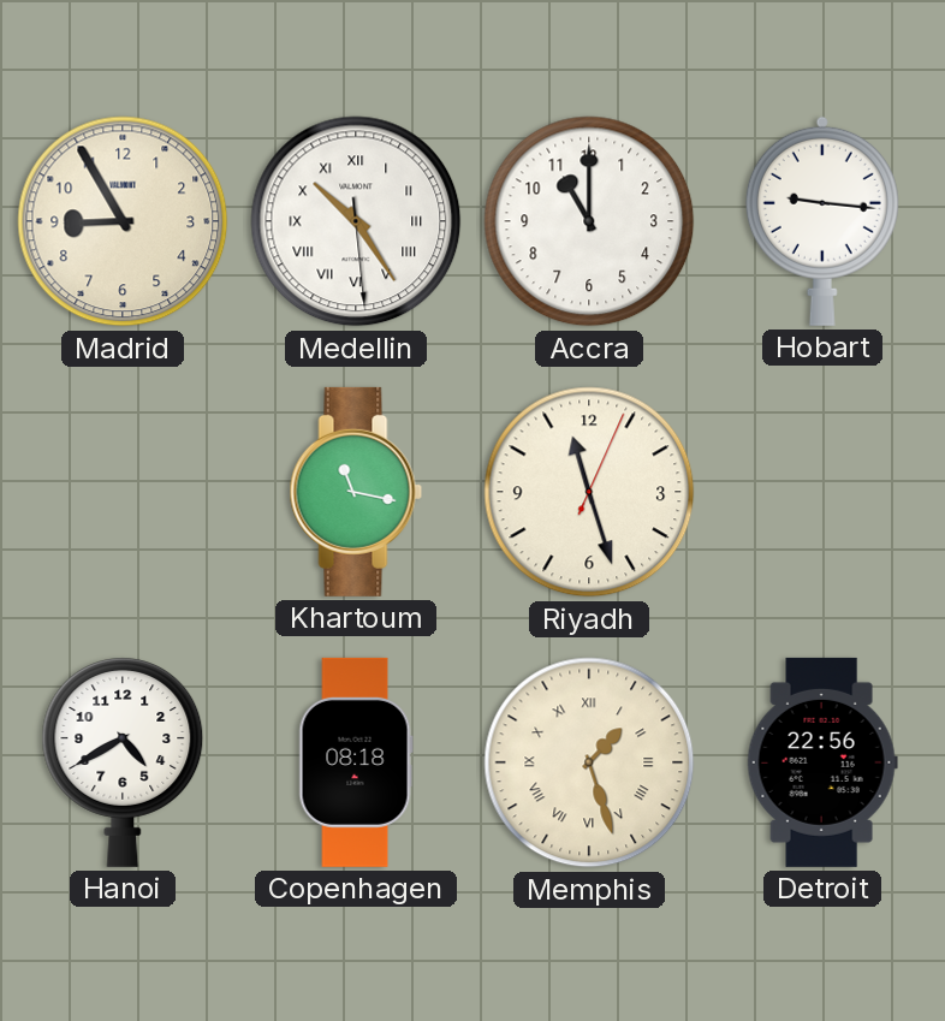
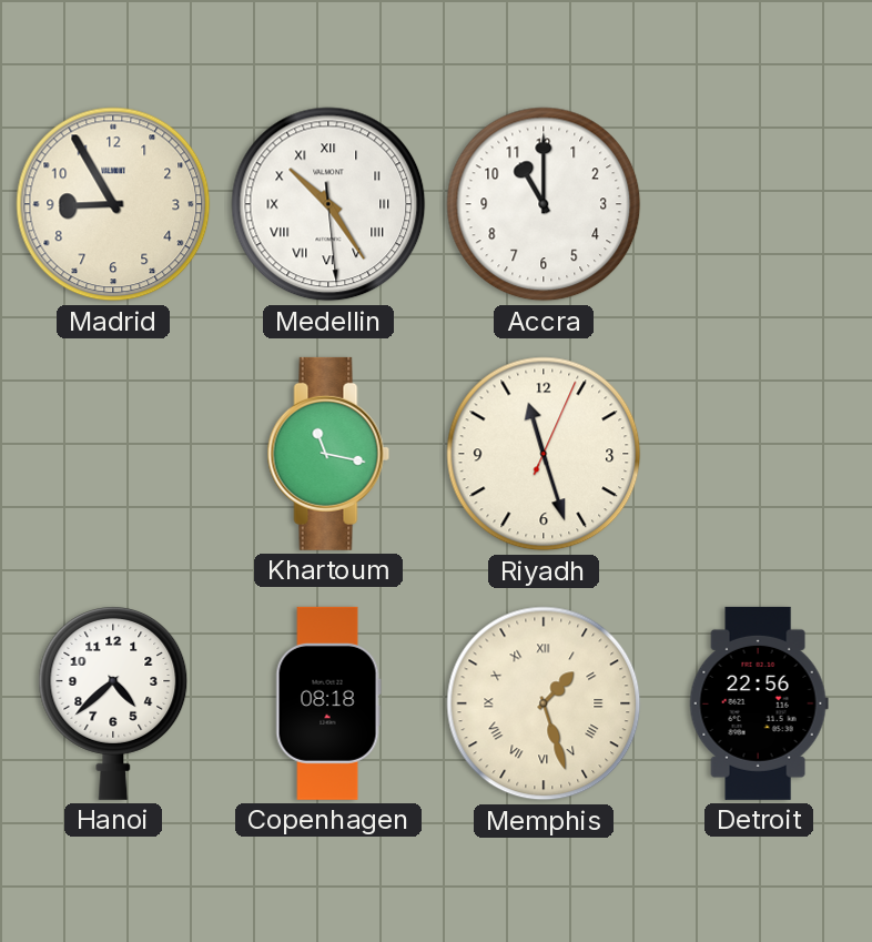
Hobart: 9:16 -> none
Hanoi: 4:40 -> 4:38
